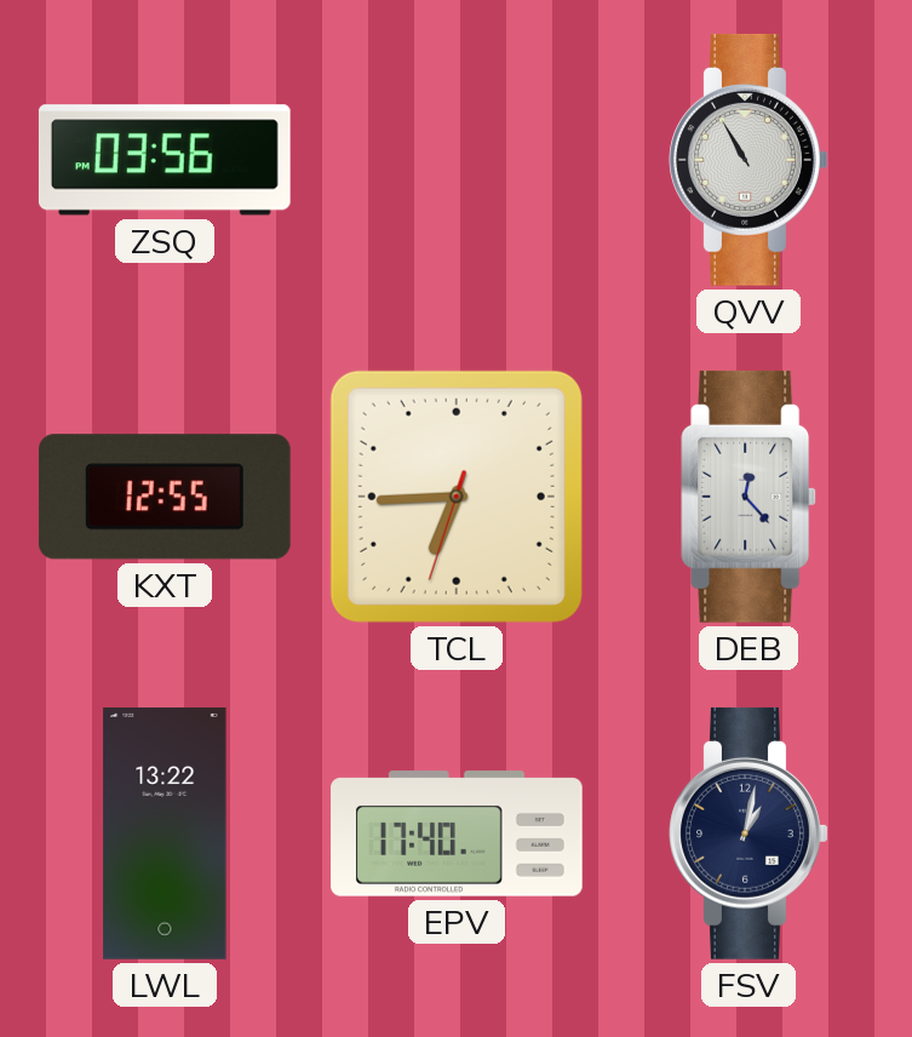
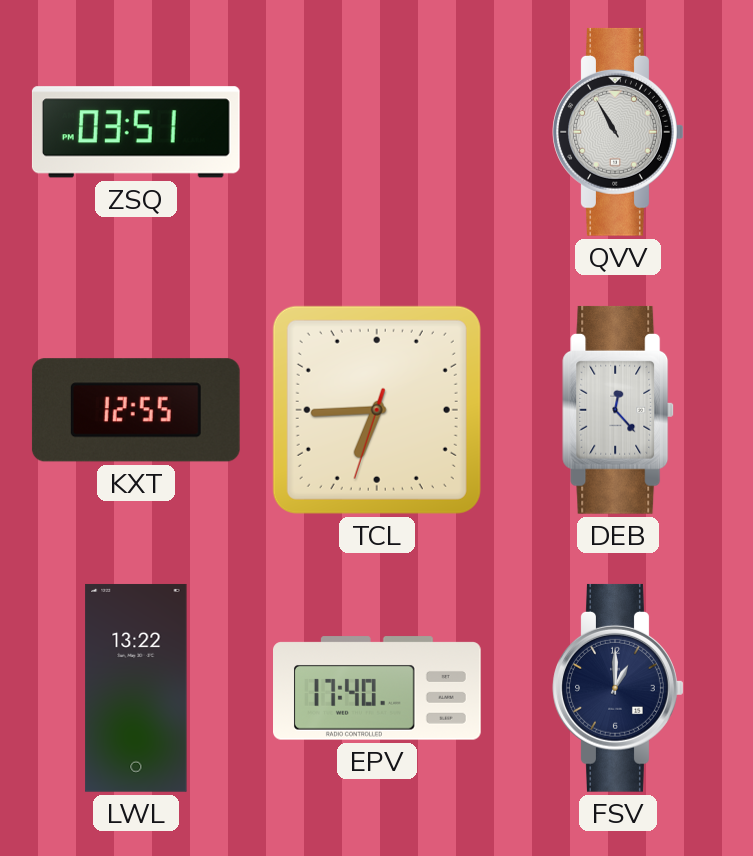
ZSQ: 03:56 -> 03:51
FSV: 1:02 -> 1:00
